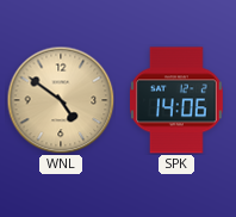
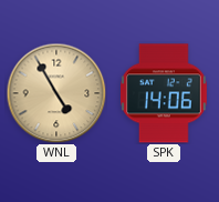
WNL: 4:51 -> 4:55
